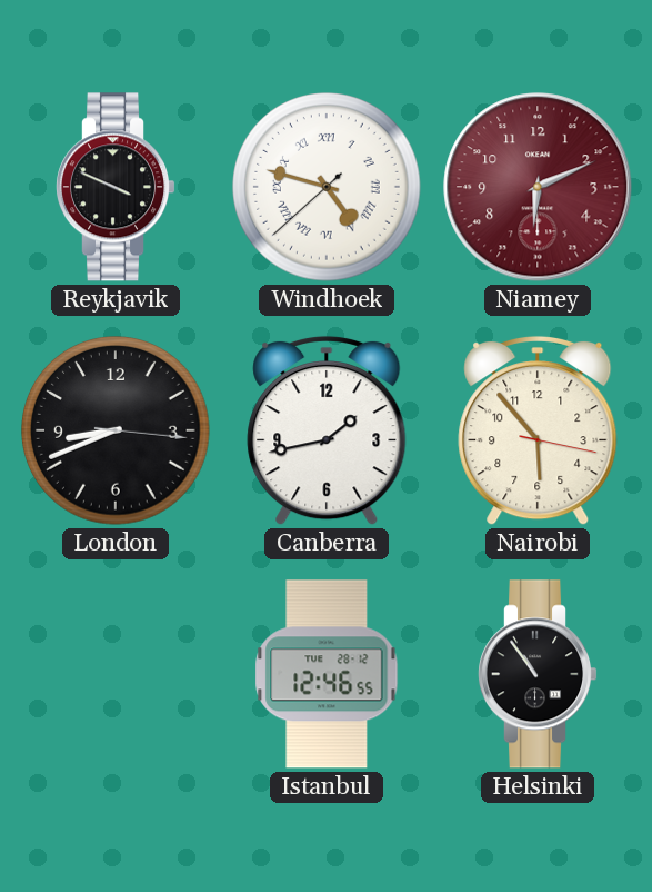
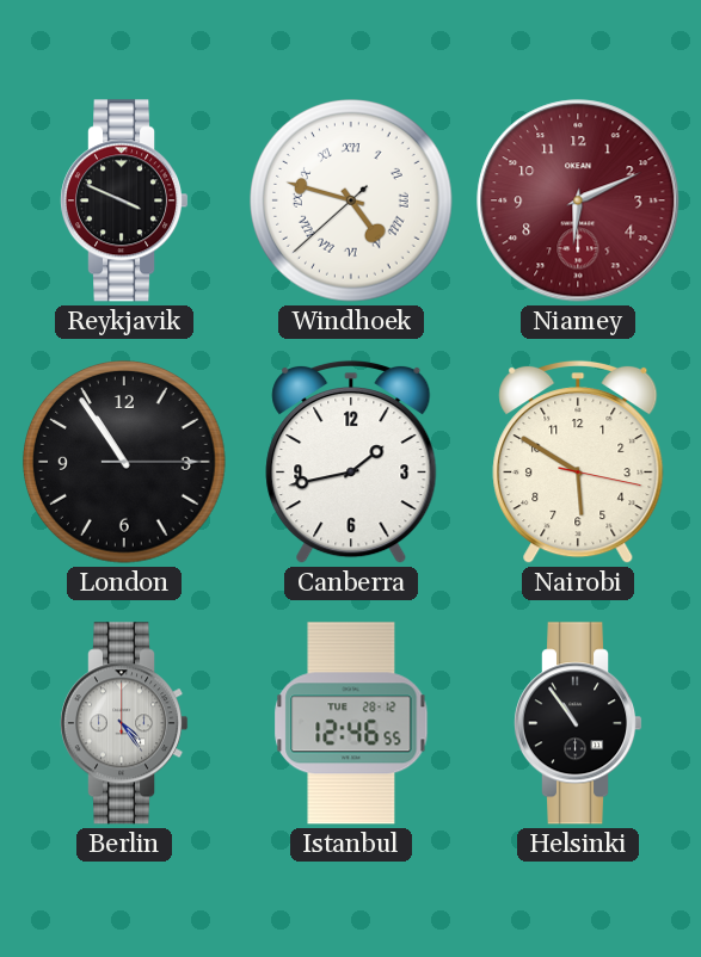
London: 8:41 -> 10:54
Nairobi: 5:53 -> 5:50
Berlin: none -> 4:24
